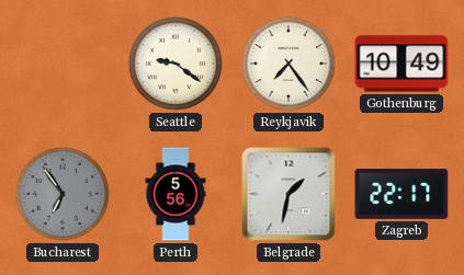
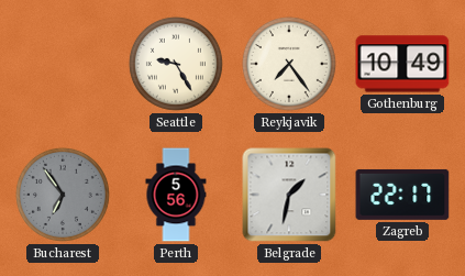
Seattle: 9:21 -> 9:25
